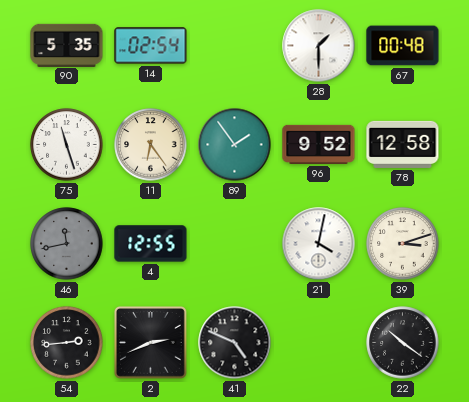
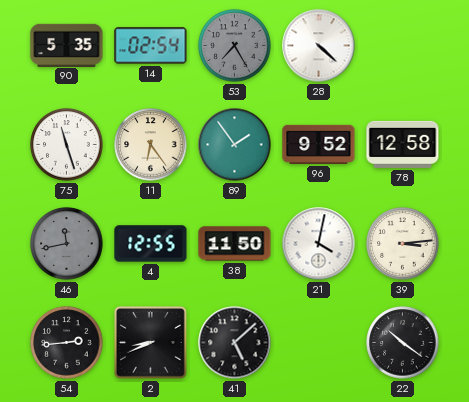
53: none -> 7:25
28: 1:30 -> 4:22
67: 00:48 -> none
38: none -> 11:50
39: 3:12 -> 3:14
2: 2:41 -> 8:41
41: 4:49 -> 5:08
